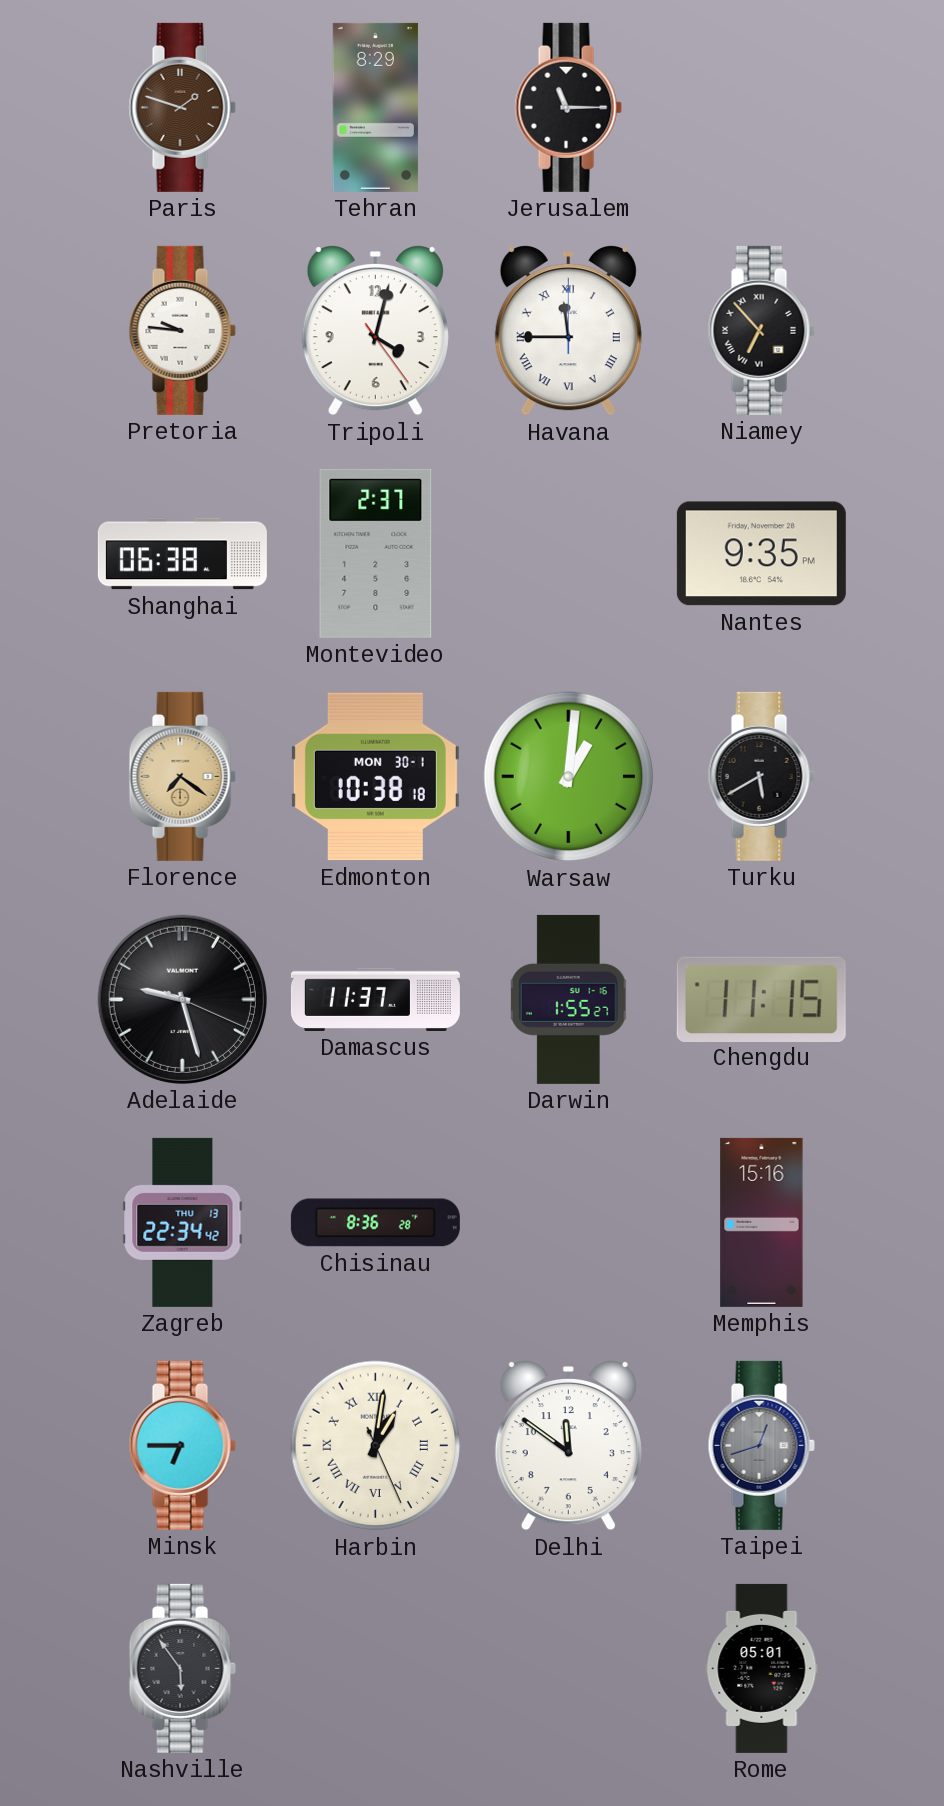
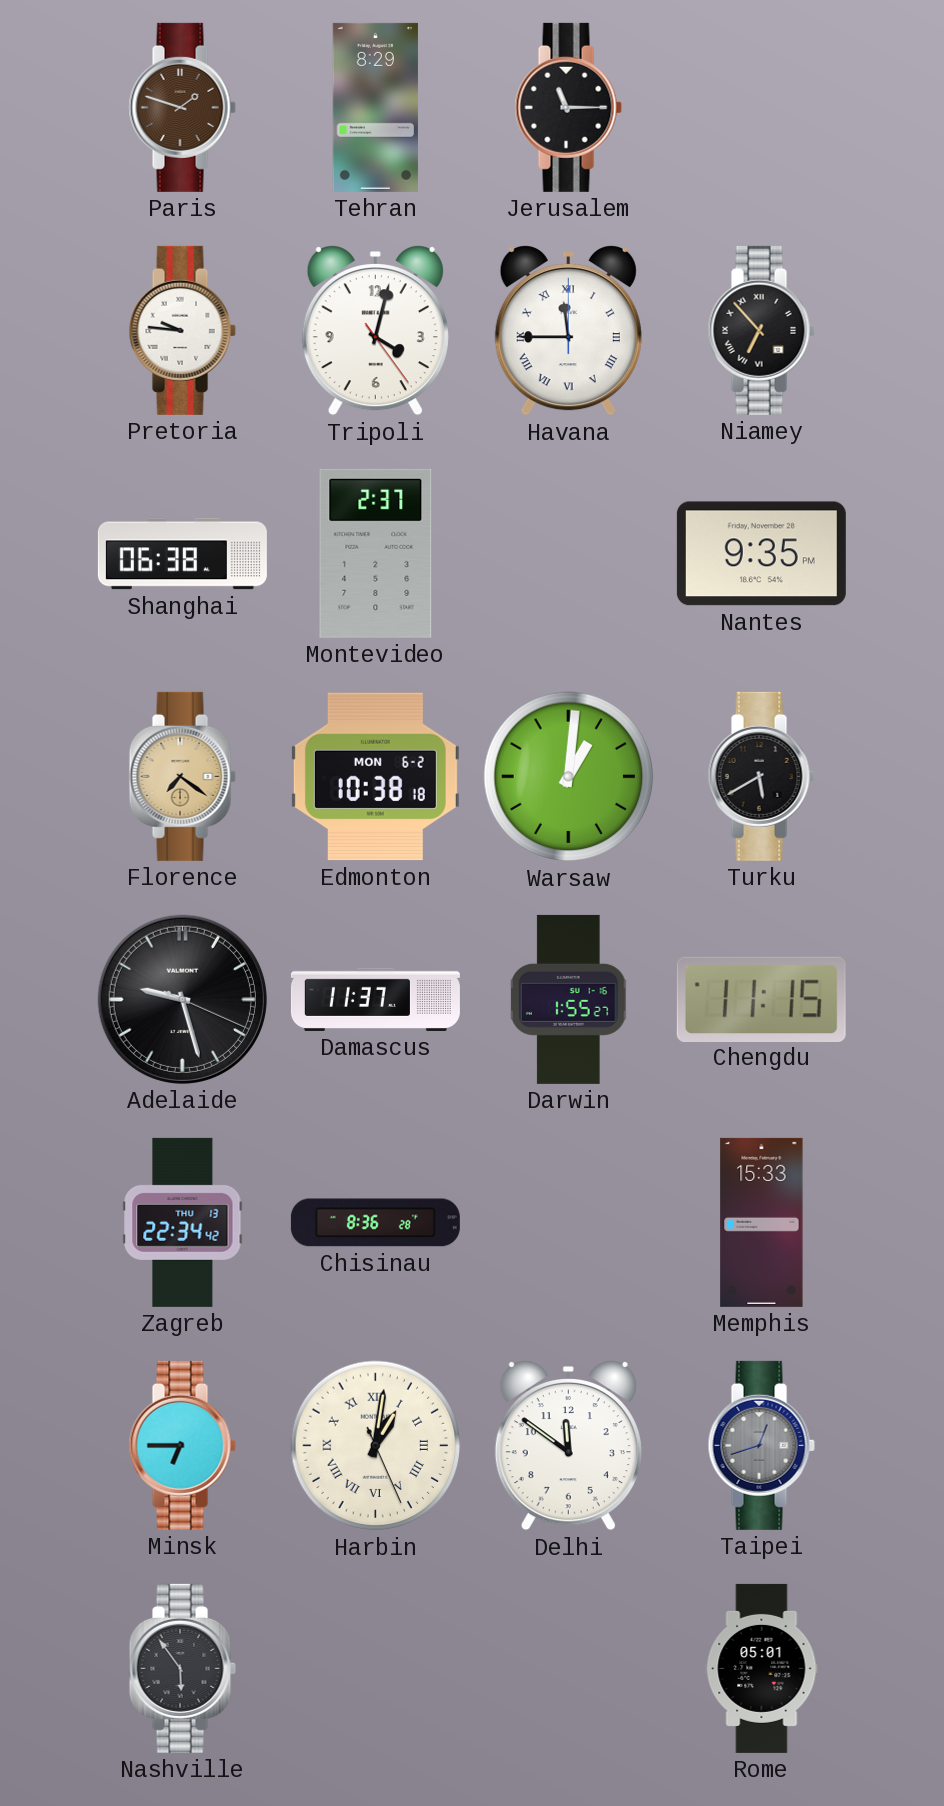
Edmonton date: MON 30-1 -> MON 6-2
Memphis: 15:16 -> 15:33
